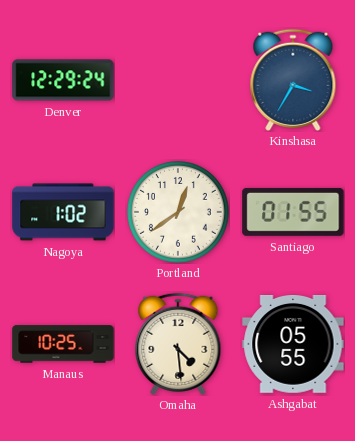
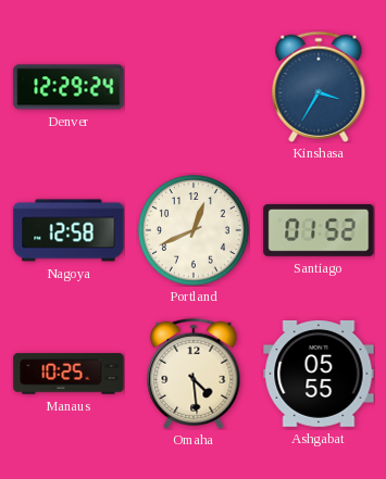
Nagoya: 1:02 -> 12:58
Portland: 12:39 -> 12:41
Santiago: 01:55 -> 01:52
